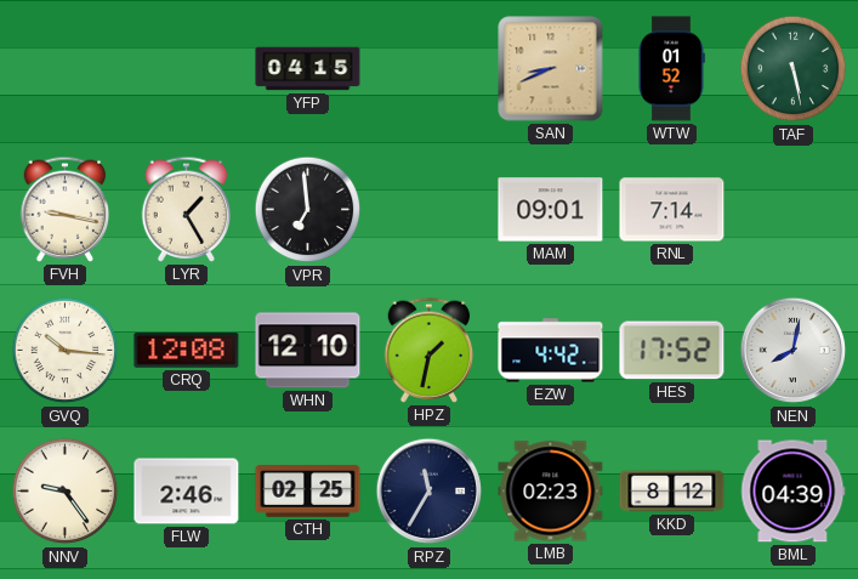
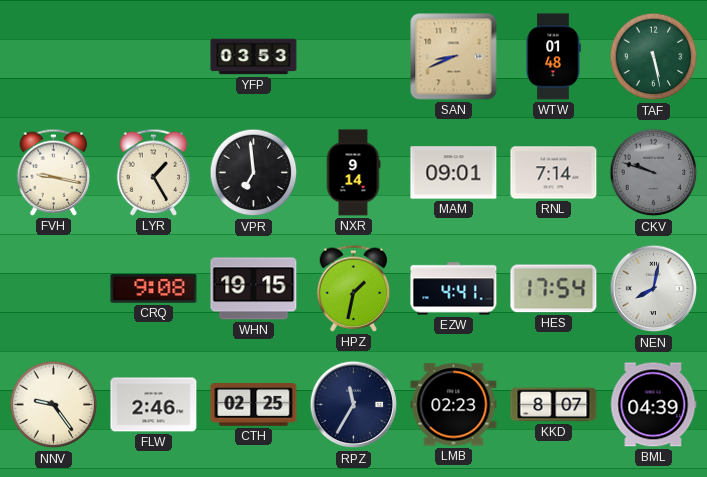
YFP: 04:15 -> 03:53
WTW: 01:52 -> 01:48
NXR: none -> 9:14
CKV: none -> 9:48
GVQ: 10:16 -> none
CRQ: 12:08 -> 9:08
WHN: 12:10 -> 19:15
EZW: 4:42 -> 4:41
HES: 17:52 -> 17:54
KKD: 8:12 -> 8:07
